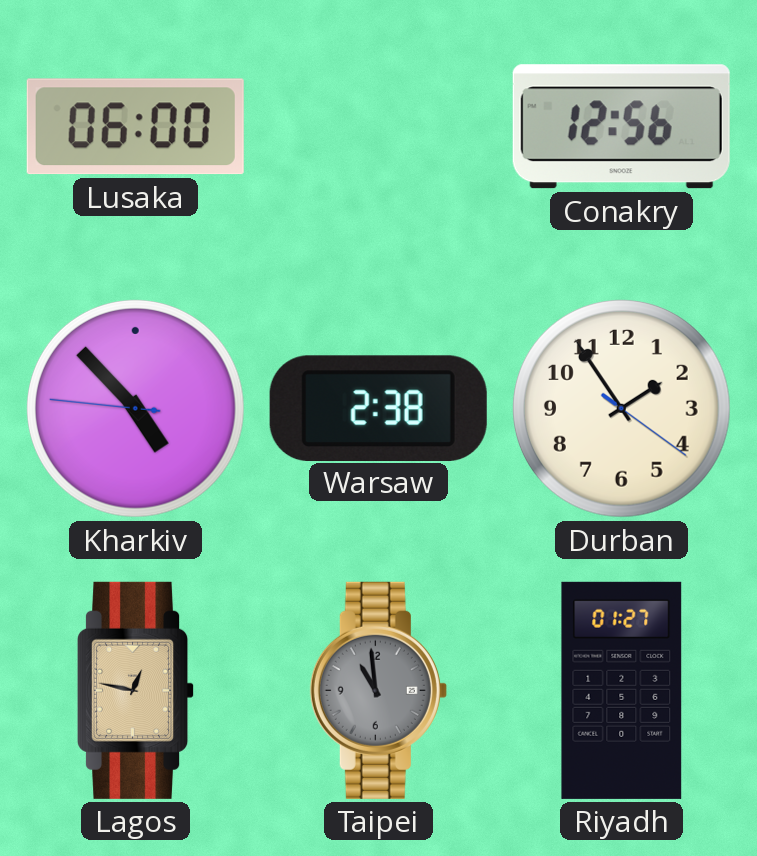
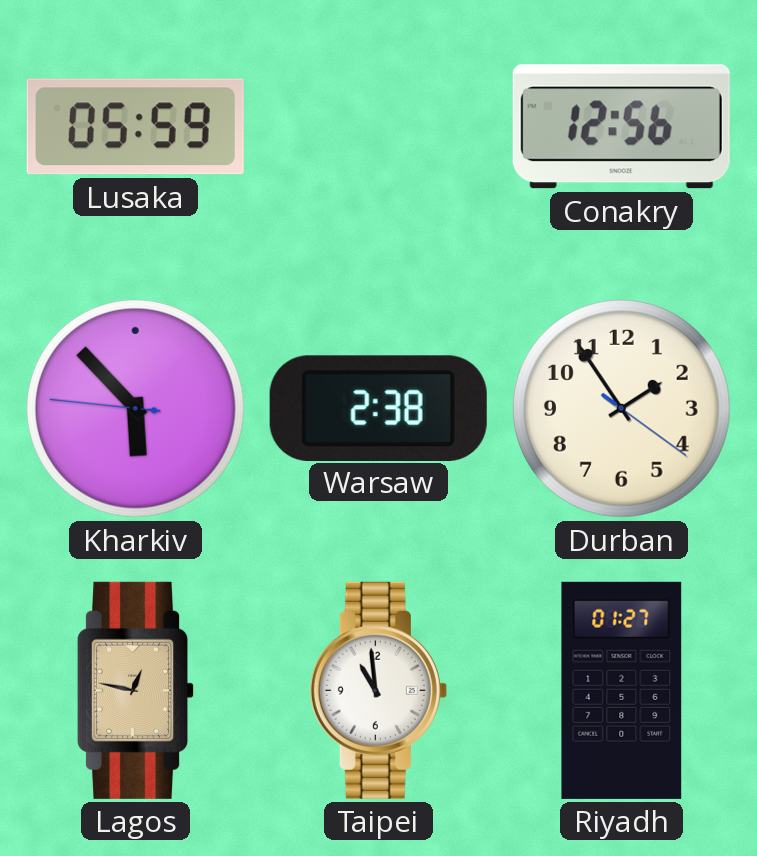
Lusaka: 06:00 -> 05:59
Kharkiv: 4:52 -> 5:52
Taipei dial: grey -> white
